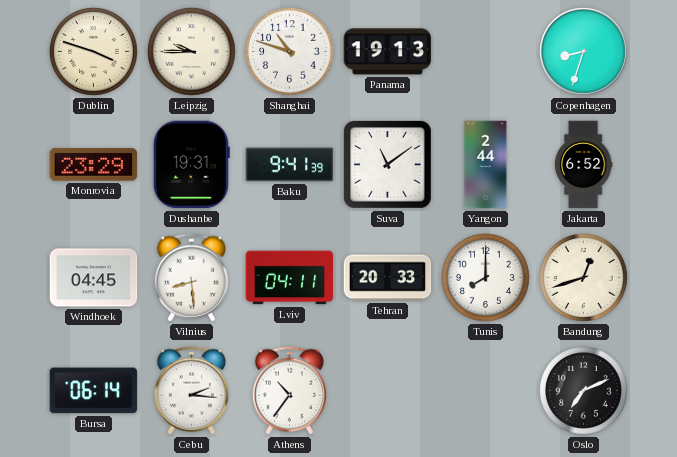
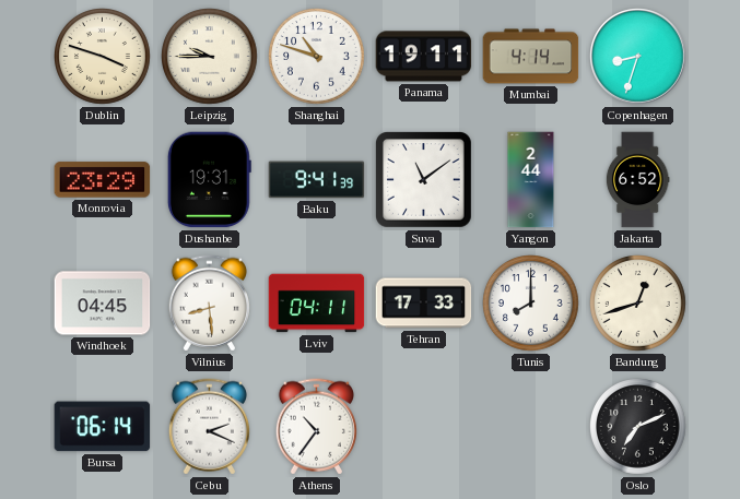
Panama: 19:13 -> 19:11
Mumbai: none -> 4:14
Tehran: 20:33 -> 17:33
Cebu: 2:16 -> 2:19
